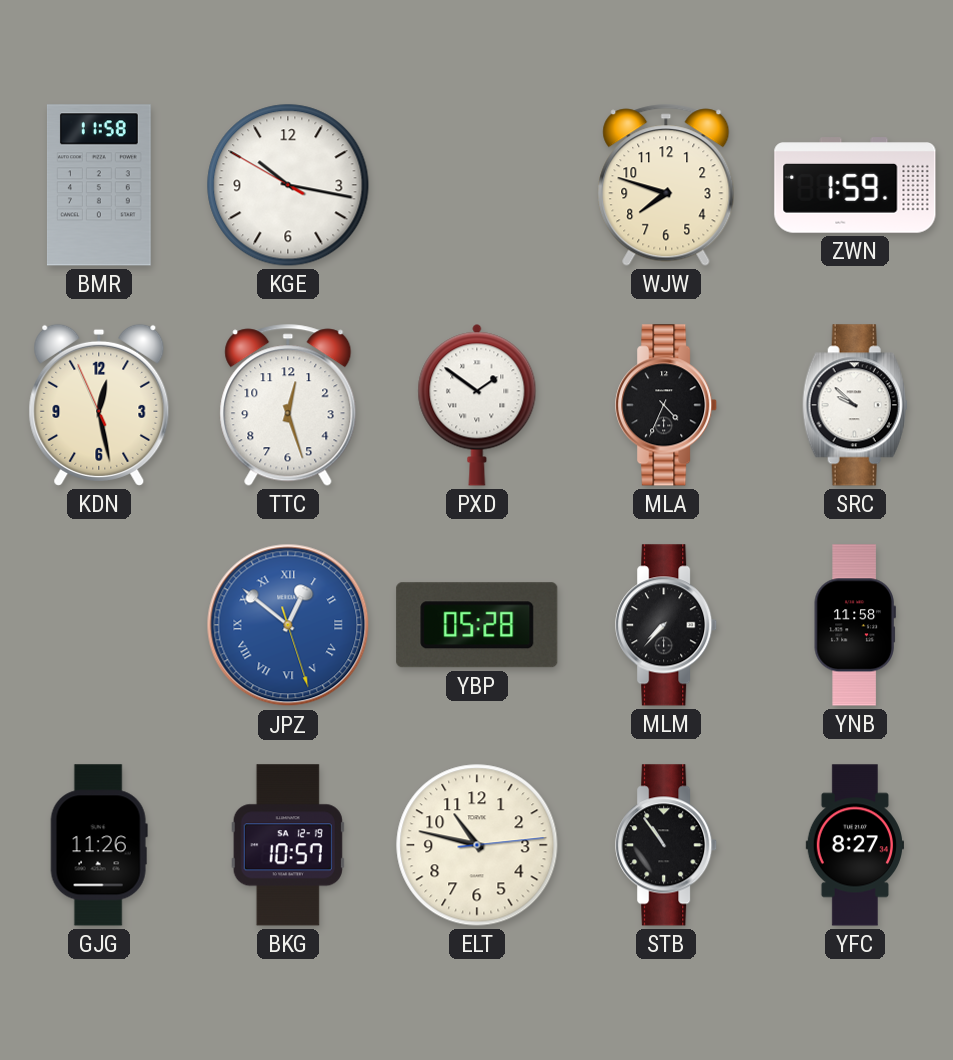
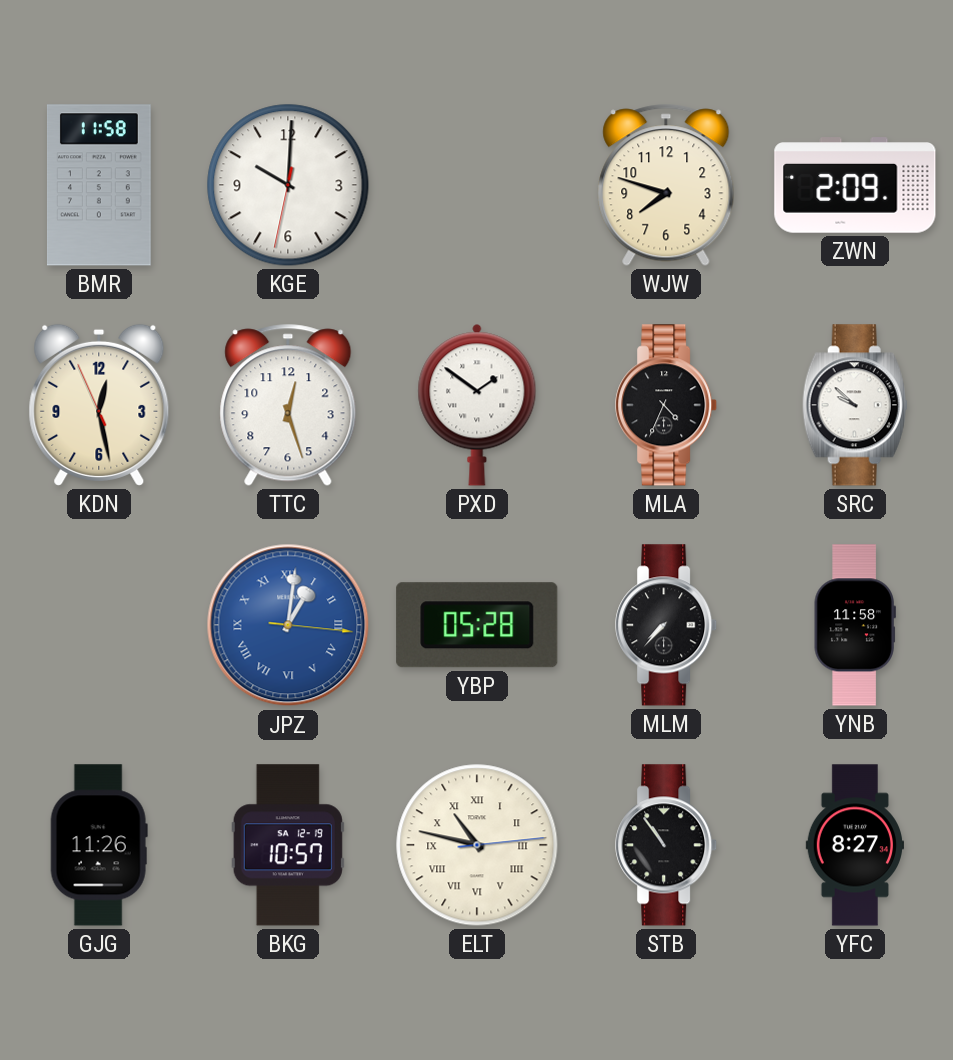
KGE: 10:16 -> 10:00
ZWN: 1:59 -> 2:09
JPZ: 12:51 -> 1:01
ELT numerals: Arabic -> Roman
